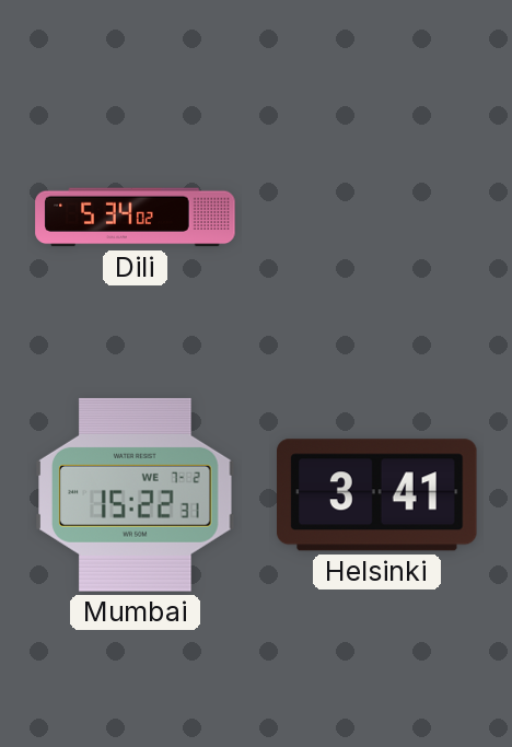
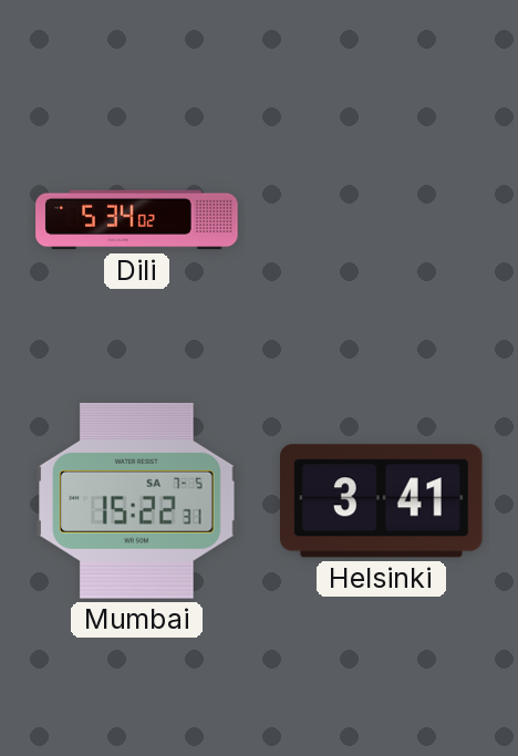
Mumbai date: WE 7-2 -> SA 7-5
